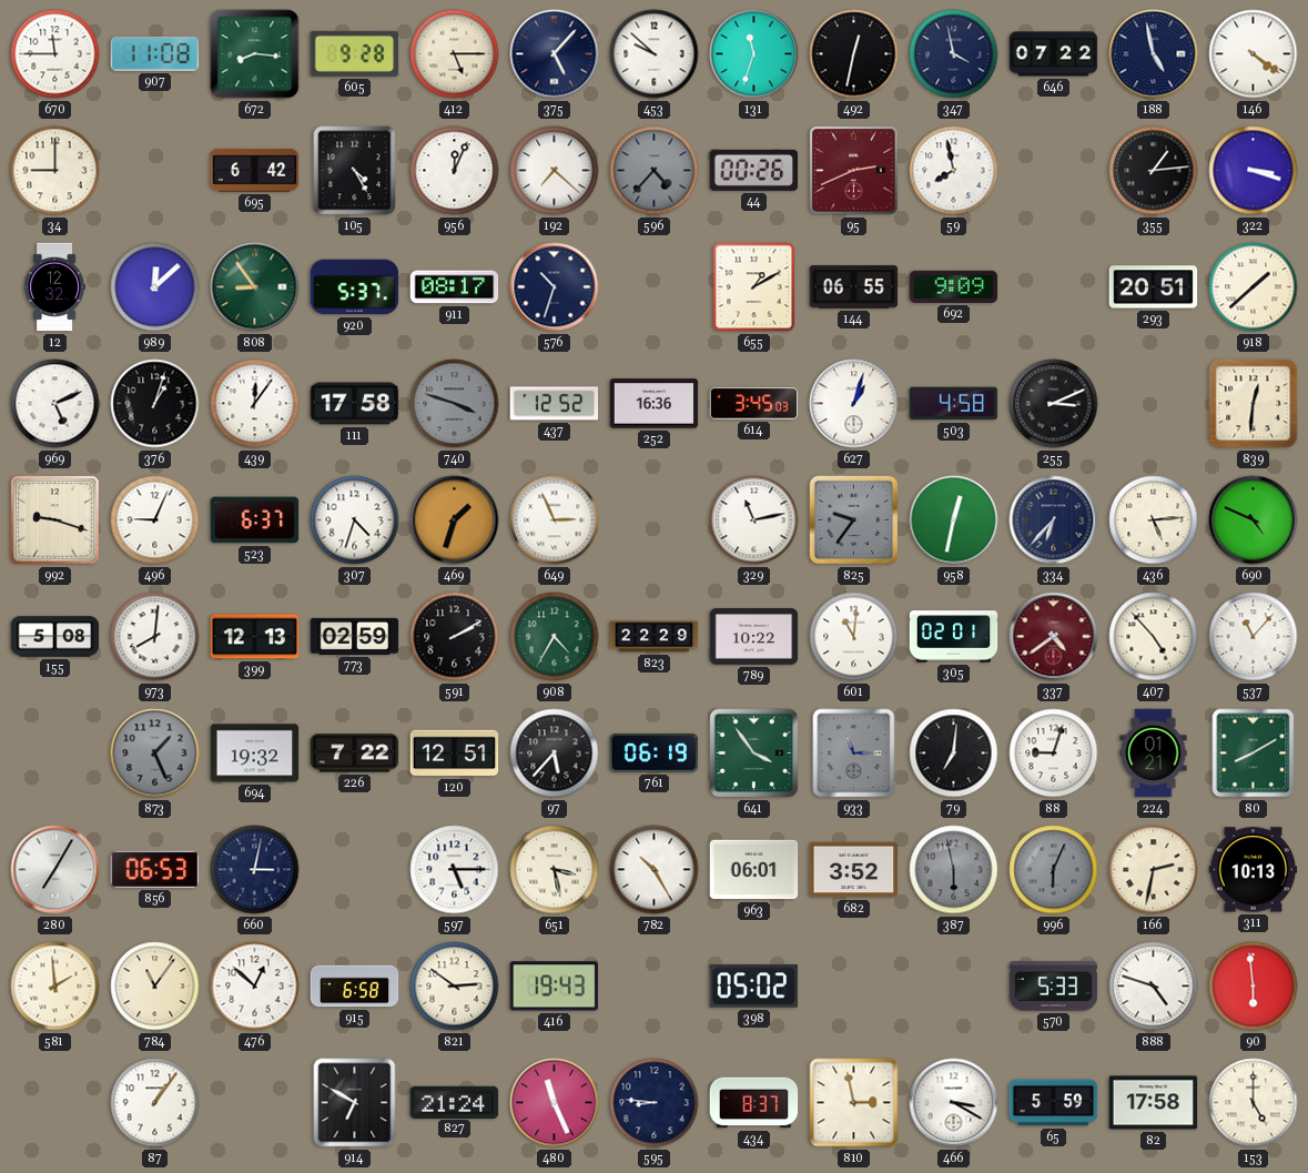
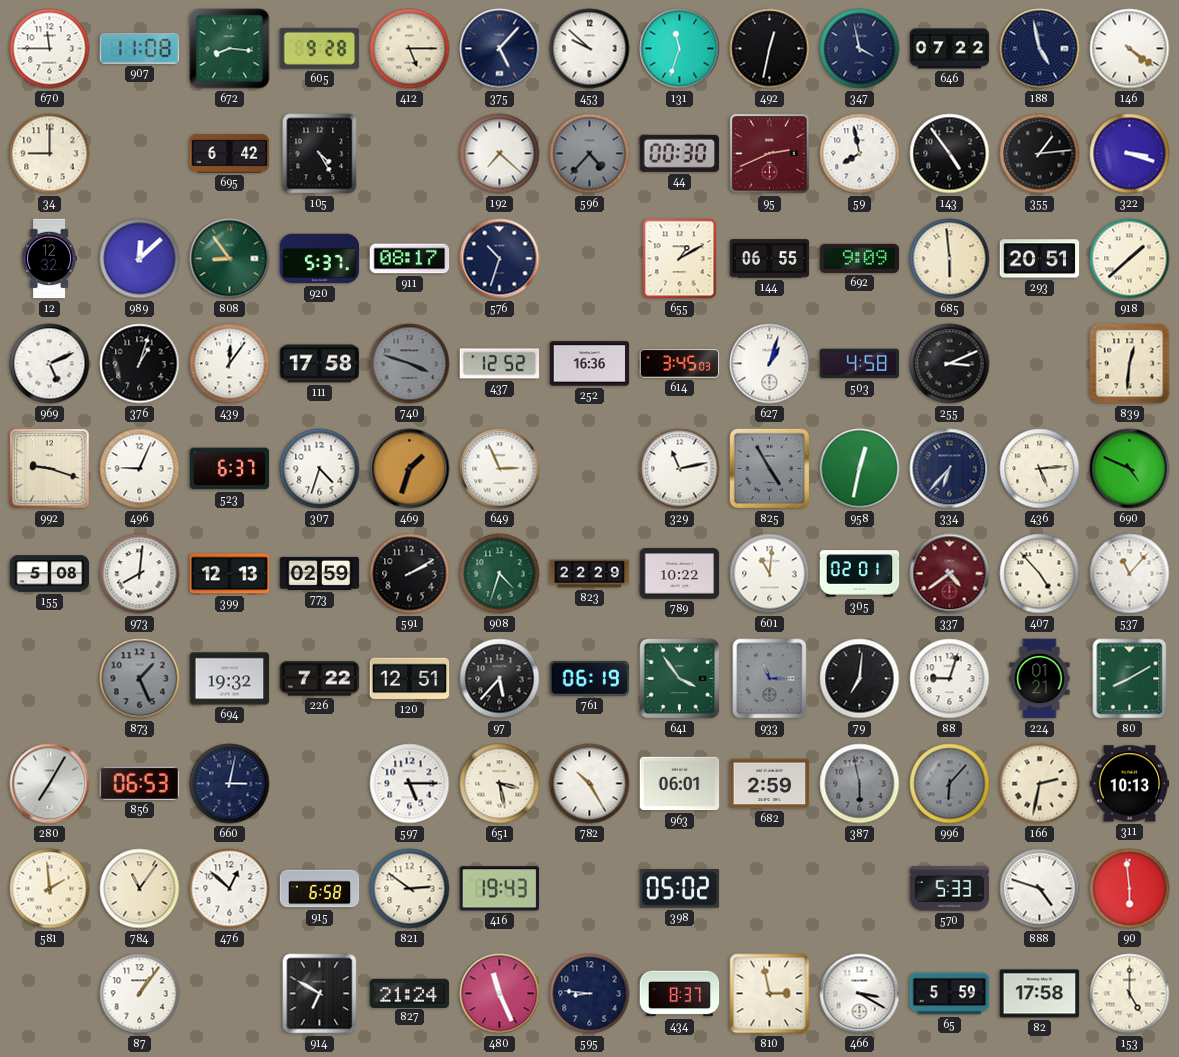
956: 12:04 -> none
44: 00:26 -> 00:30
143: none -> 4:54
685: none -> 5:59
825: 9:36 -> 4:55
908: 4:35 -> 4:33
682: 3:52 -> 2:59
996: 6:04 -> 6:07
